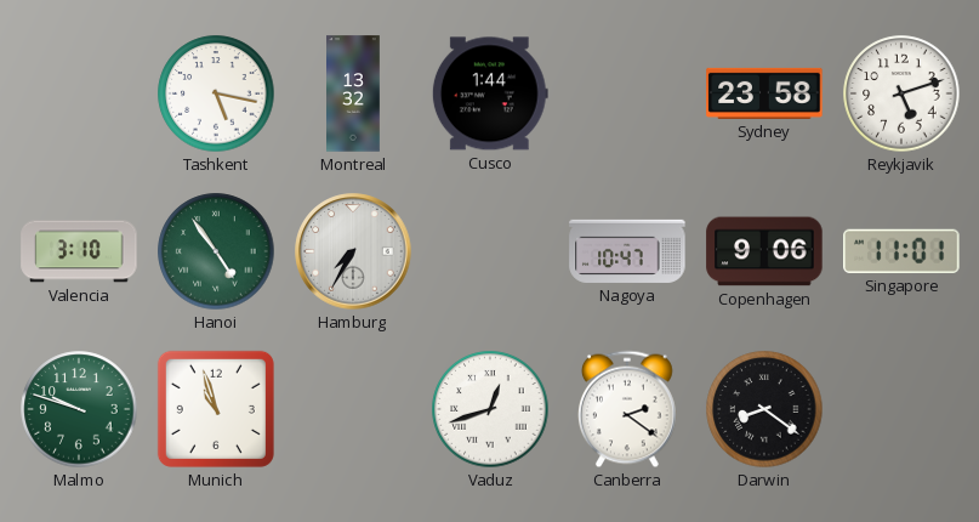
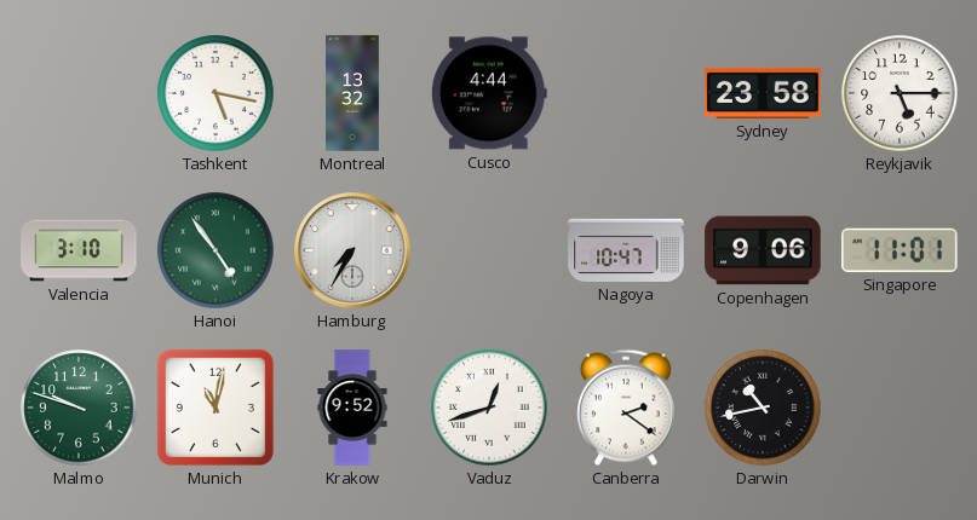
Cusco: 1:44 -> 4:44
Reykjavik: 5:12 -> 5:15
Munich: 10:57 -> 11:02
Krakow: none -> 9:52
Darwin: 8:21 -> 10:43
